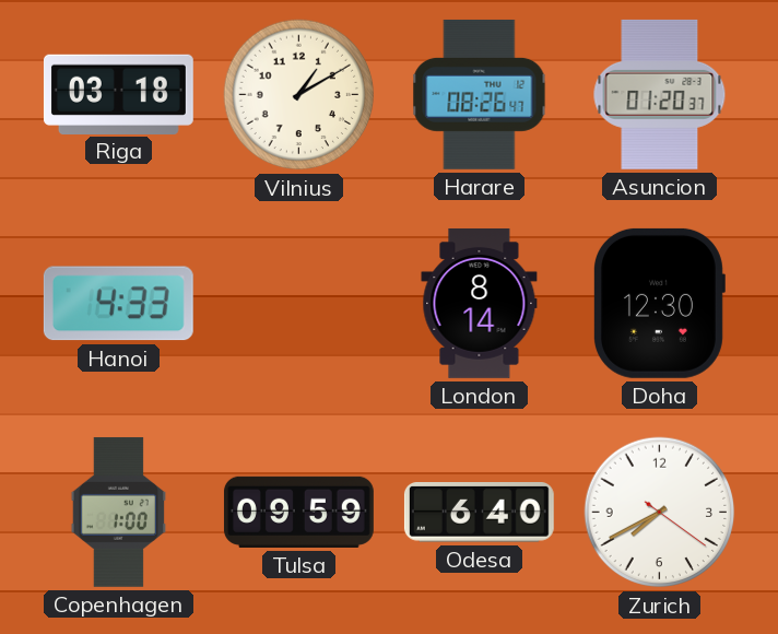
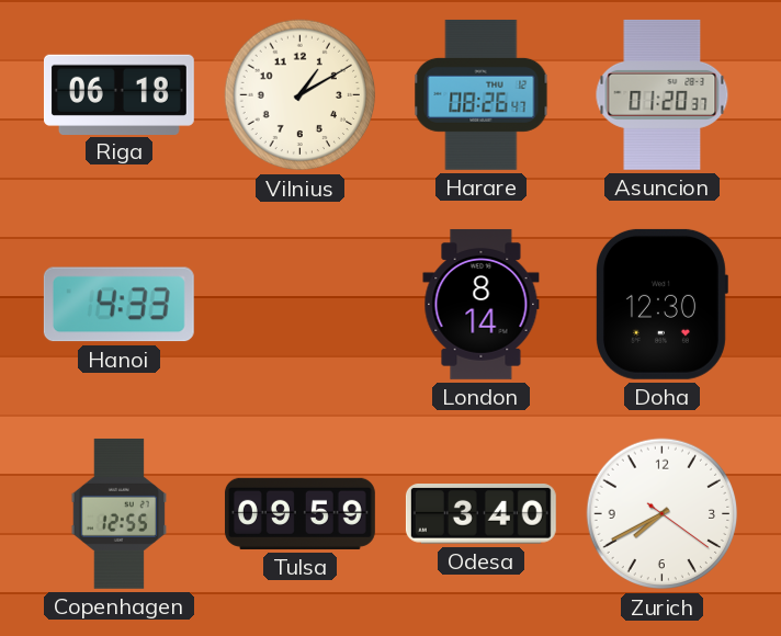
Riga: 03:18 -> 06:18
Copenhagen: 1:00 -> 12:55
Odesa: 6:40 -> 3:40
